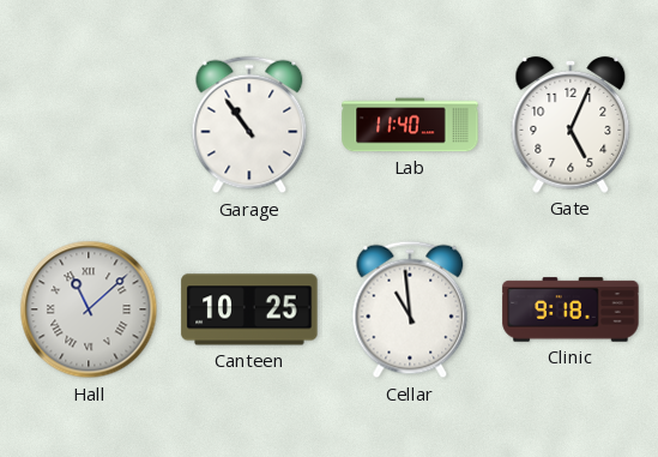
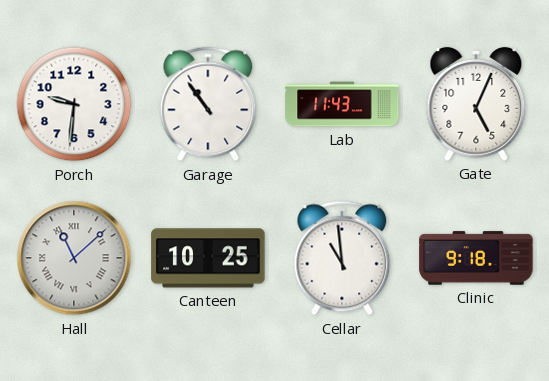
Porch: none -> 9:31
Lab: 11:40 -> 11:43
